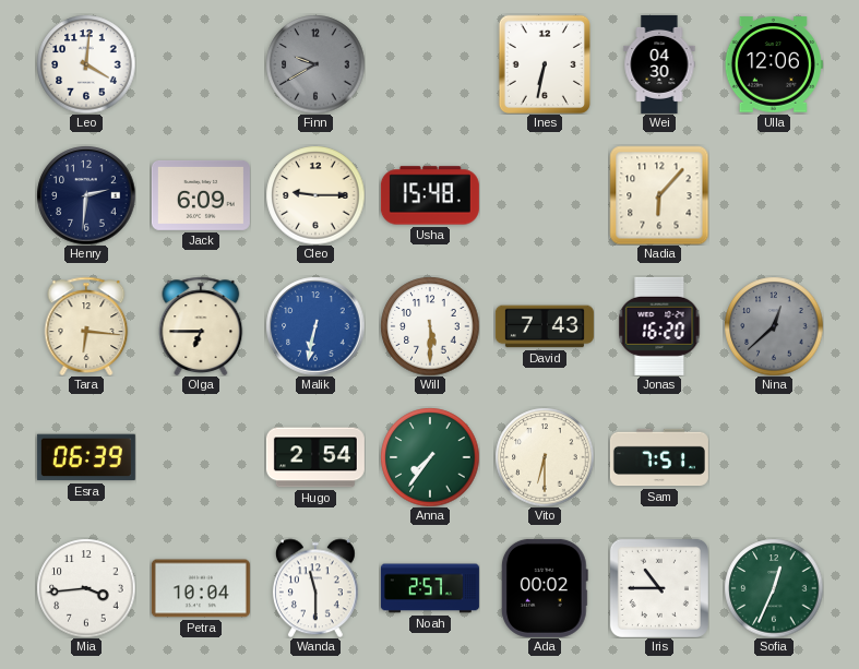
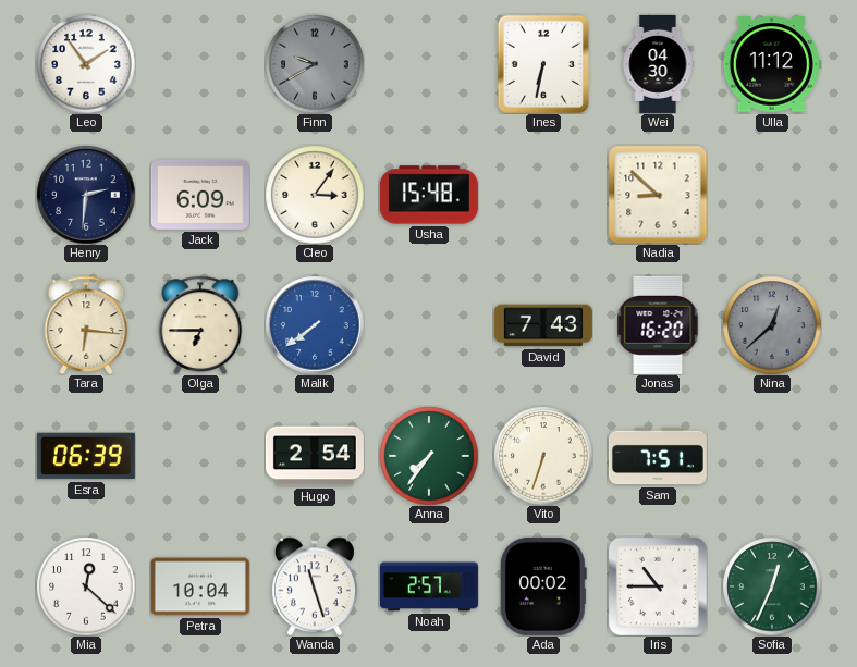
Leo: 4:01 -> 1:54
Ulla: 12:06 -> 11:12
Cleo: 9:15 -> 3:06
Nadia: 6:07 -> 8:52
Malik: 6:32 -> 7:39
Will: 5:30 -> none
Vito: 6:30 -> 6:33
Mia: 3:44 -> 12:22
Wanda: 11:30 -> 11:27
